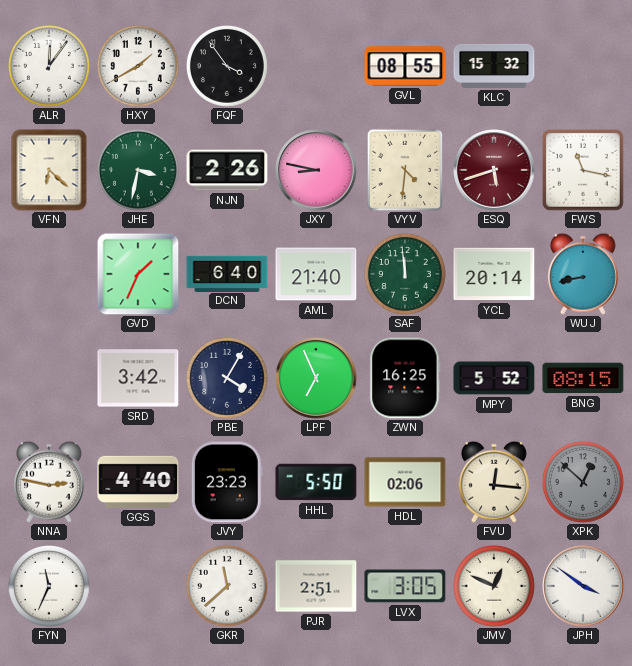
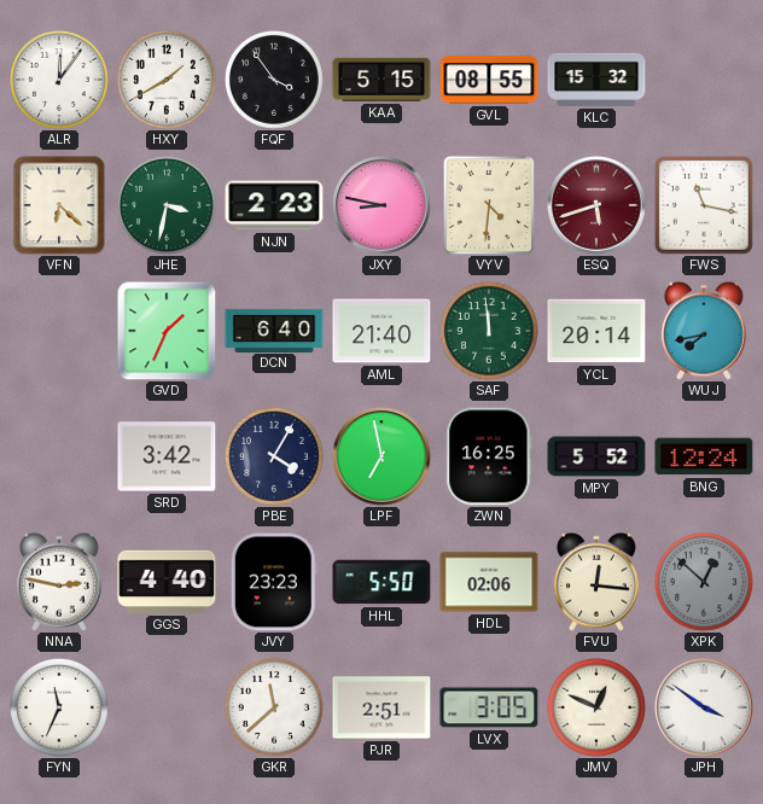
KAA: none -> 5:15
NJN: 2:26 -> 2:23
WUJ: 8:43 -> 7:43
LPF: 6:56 -> 6:58
BNG: 08:15 -> 12:24
